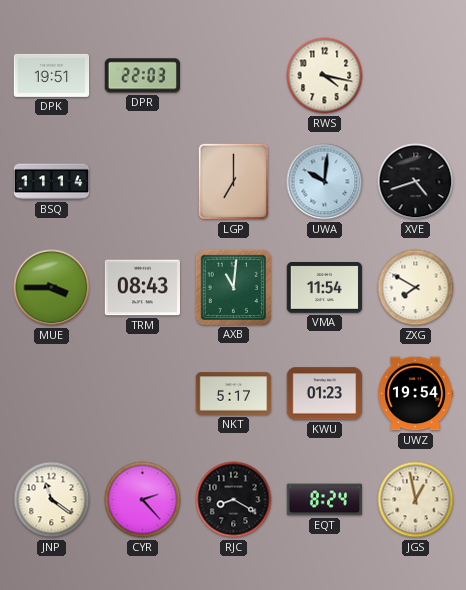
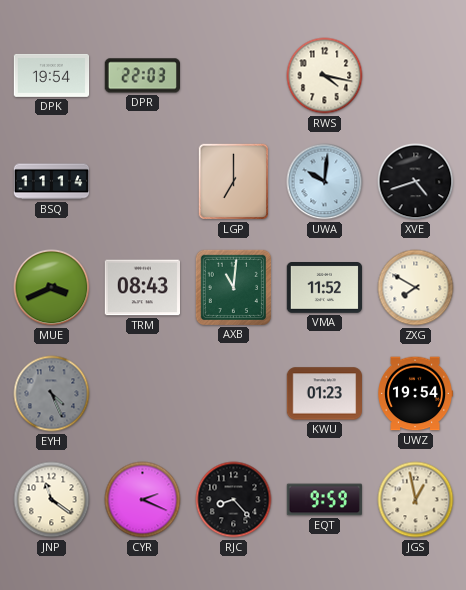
DPK: 19:51 -> 19:54
MUE: 3:45 -> 3:41
VMA: 11:54 -> 11:52
EYH: none -> 4:26
NKT: 5:17 -> none
CYR: 2:23 -> 2:19
RJC: 8:20 -> 8:23
EQT: 8:24 -> 9:59
